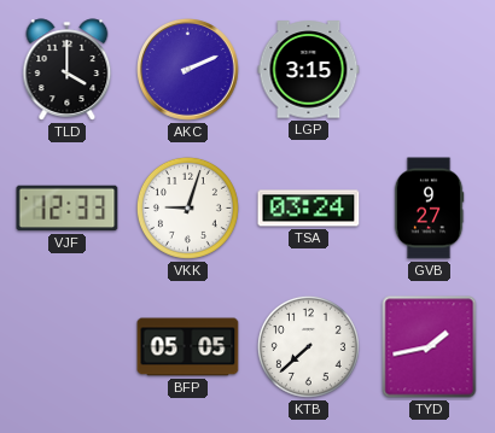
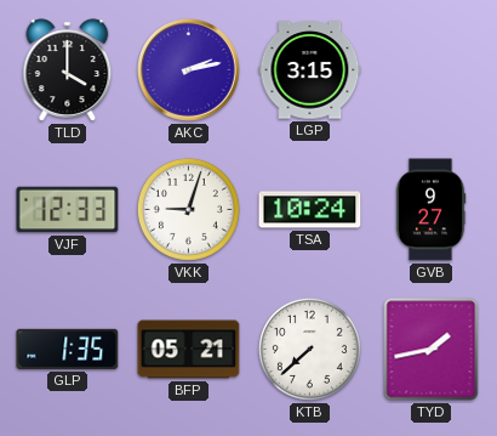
AKC: 2:11 -> 2:13
TSA: 03:24 -> 10:24
GLP: none -> 1:35
BFP: 05:05 -> 05:21
